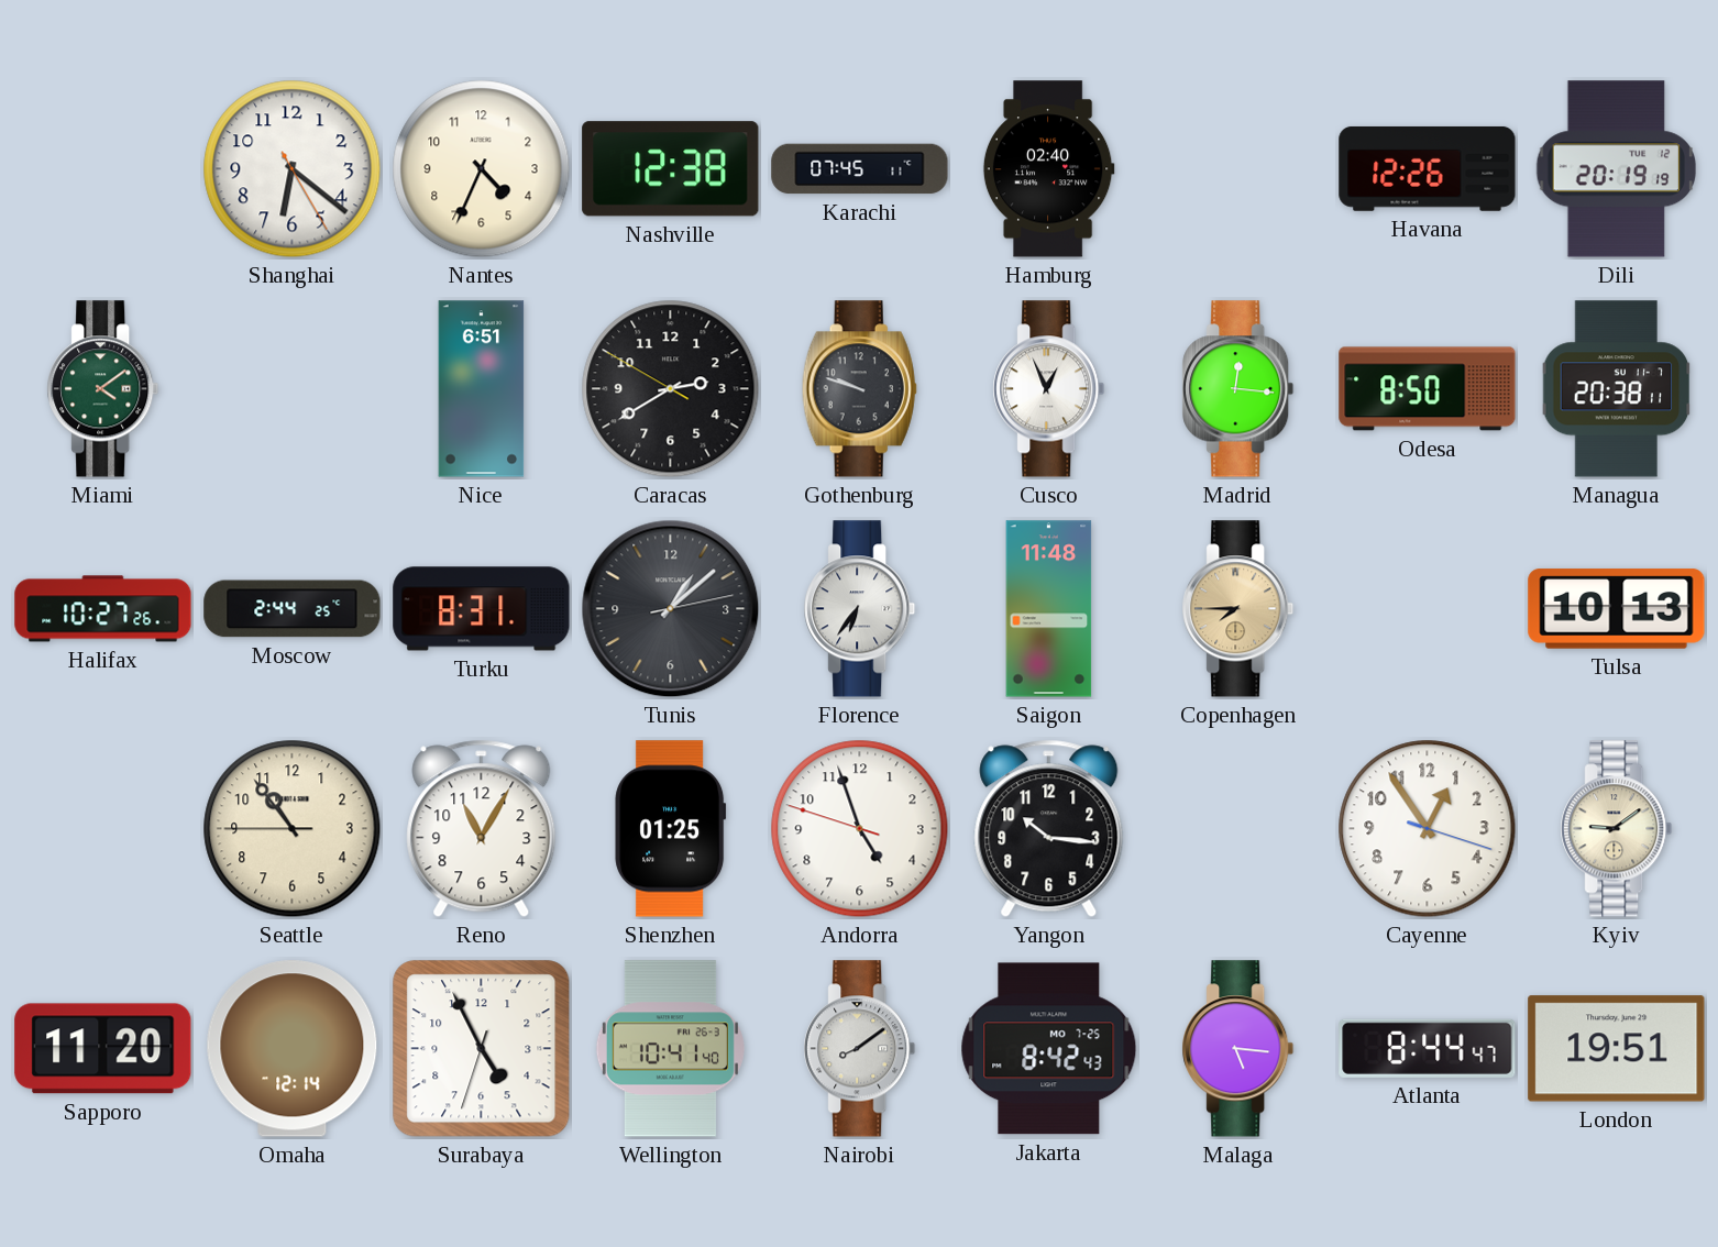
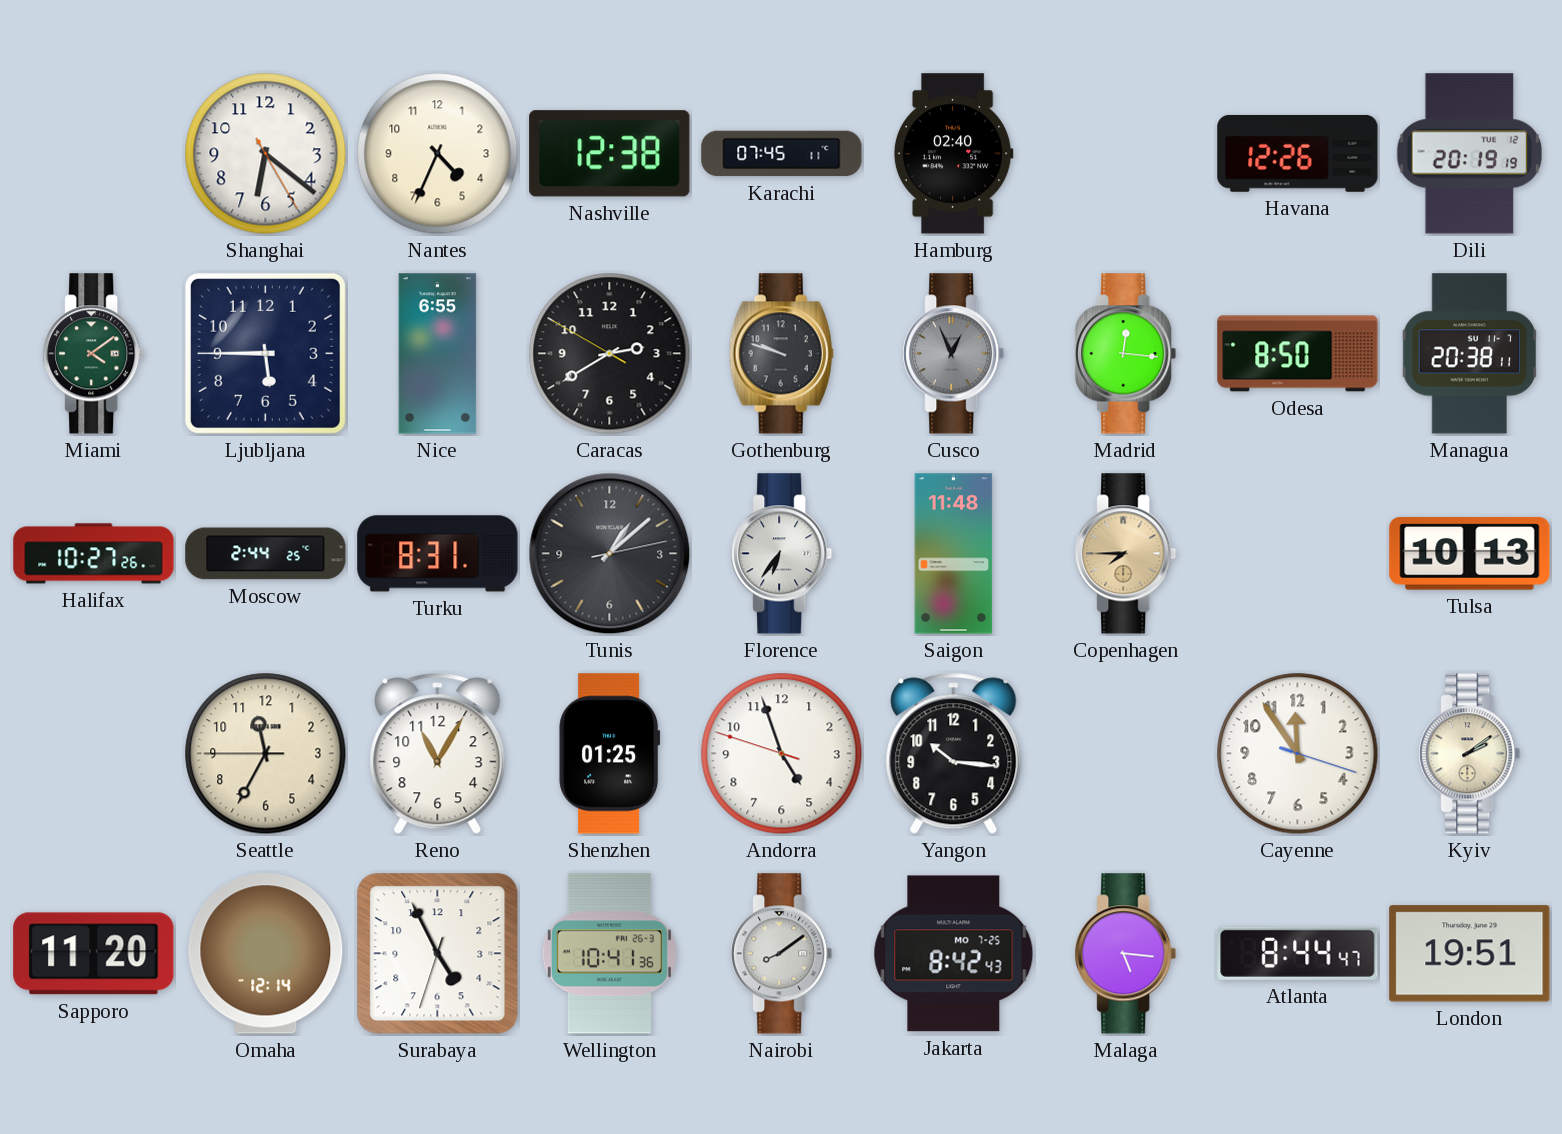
Ljubljana: none -> 5:45
Nice: 6:51 -> 6:55
Cusco dial: white -> grey
Seattle: 10:53 -> 11:34
Cayenne: 12:54 -> 11:54
Kyiv: 9:09 -> 2:09
Wellington: 10:41:40 -> 10:41:36
